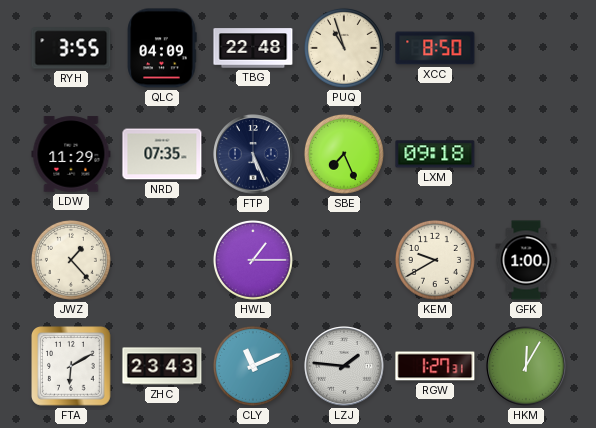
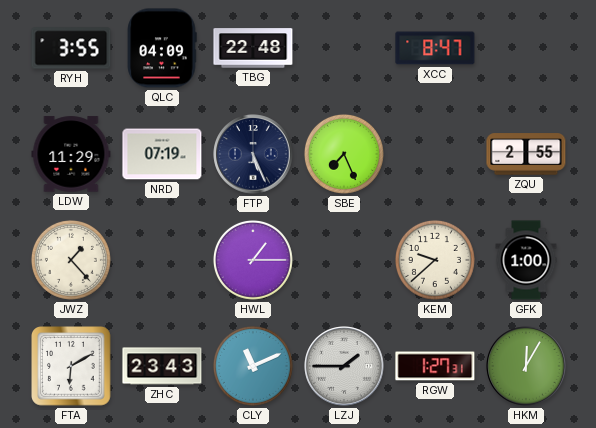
PUQ: 10:57 -> none
XCC: 8:50 -> 8:47
NRD: 07:35 -> 07:19
LXM: 09:18 -> none
ZQU: none -> 2:55
KEM: 9:40 -> 9:38
LZJ: 1:46 -> 1:45
